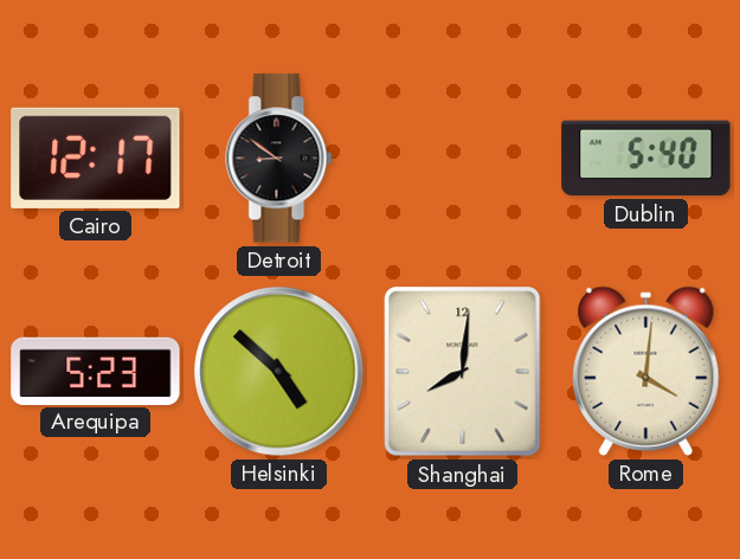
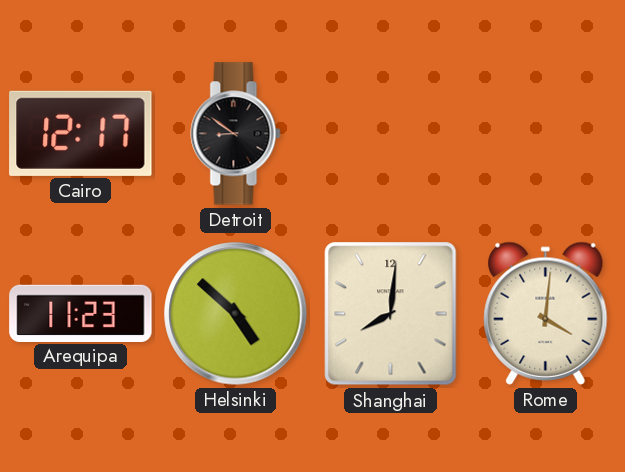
Dublin: 5:40 -> none
Arequipa: 5:23 -> 11:23
